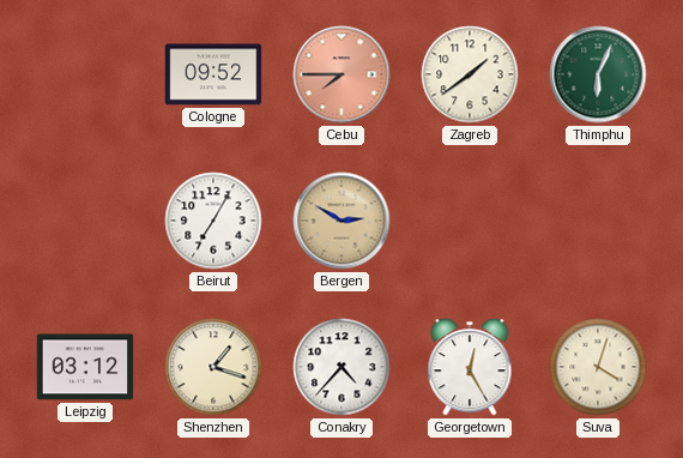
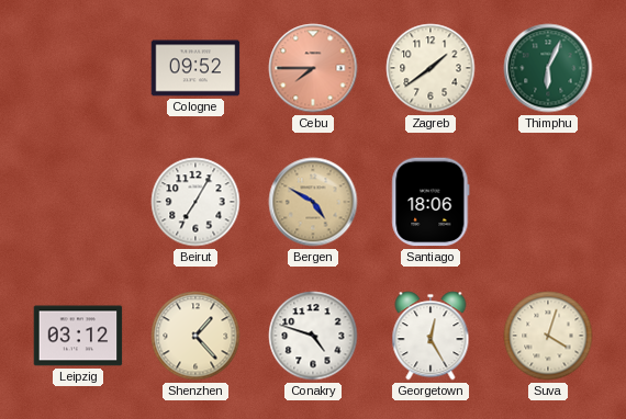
Bergen: 2:50 -> 4:50
Santiago: none -> 18:06
Shenzhen: 1:18 -> 1:23
Conakry: 4:37 -> 4:48
